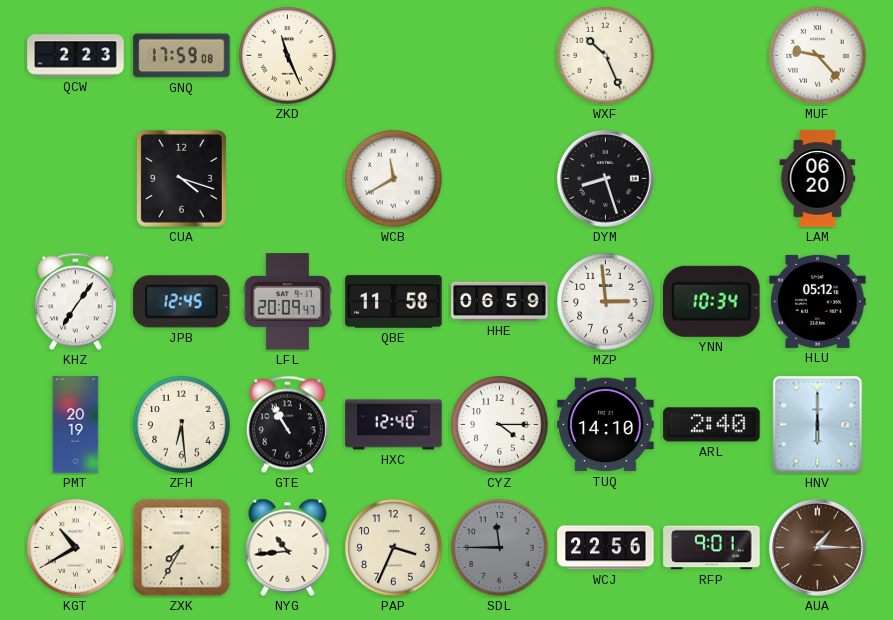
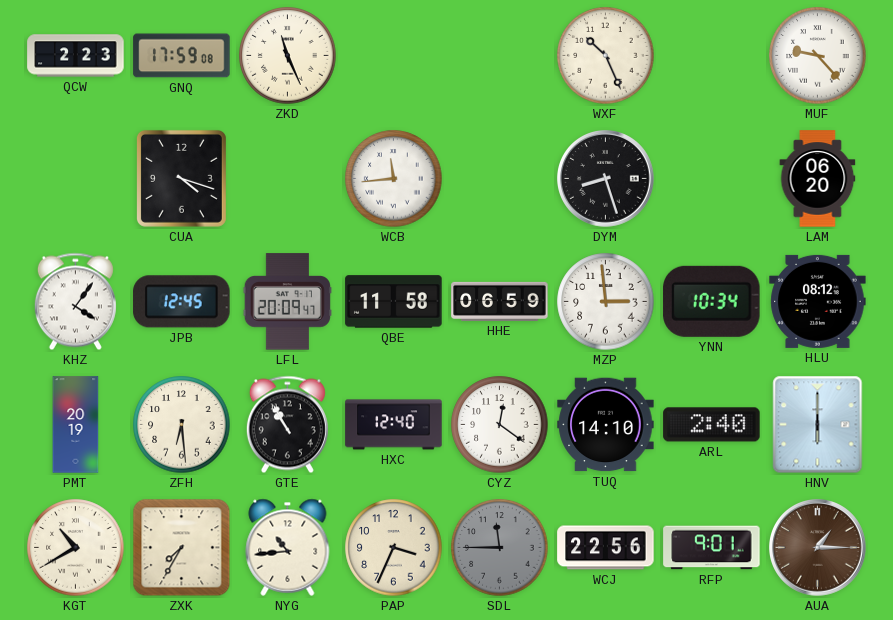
WCB: 11:40 -> 11:44
KHZ: 7:06 -> 4:06
HLU: 05:12 -> 08:12
CYZ: 4:15 -> 12:21
